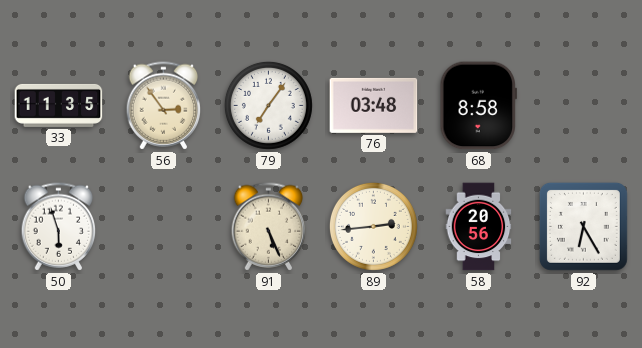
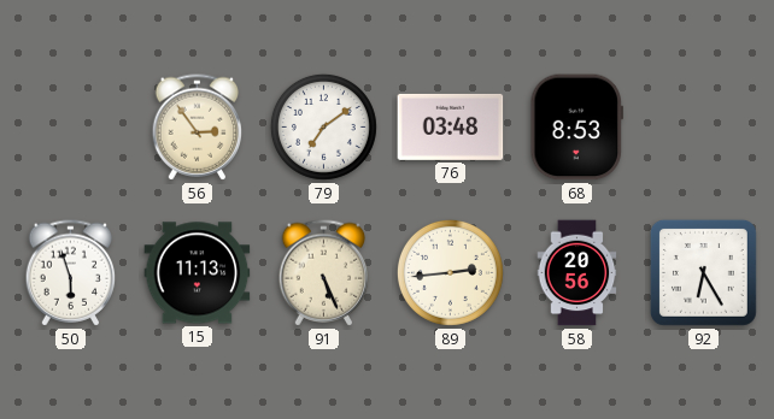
33: 11:35 -> none
79: 7:06 -> 7:09
68: 8:58 -> 8:53
15: none -> 11:13
